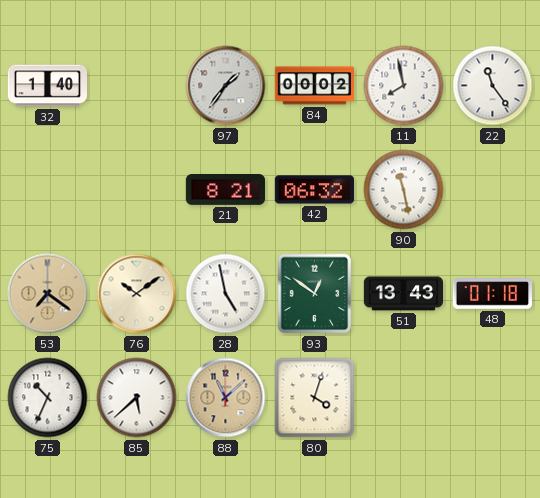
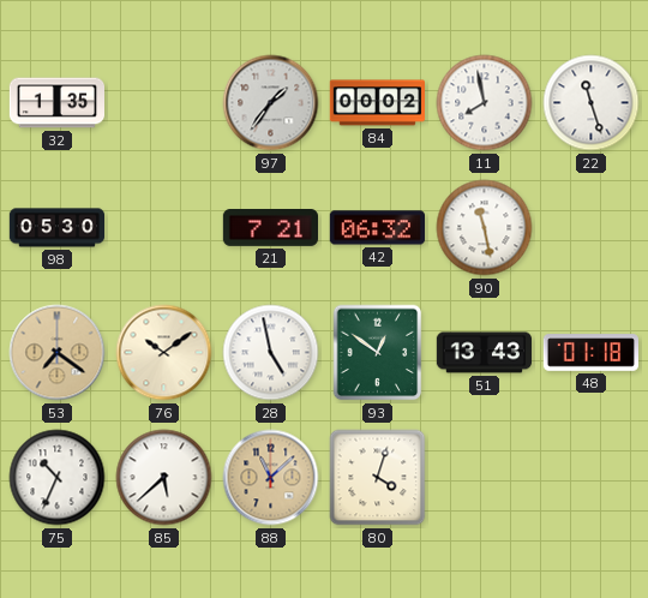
32: 1:40 -> 1:35
22: 11:24 -> 11:27
98: none -> 05:30
21: 8:21 -> 7:21
